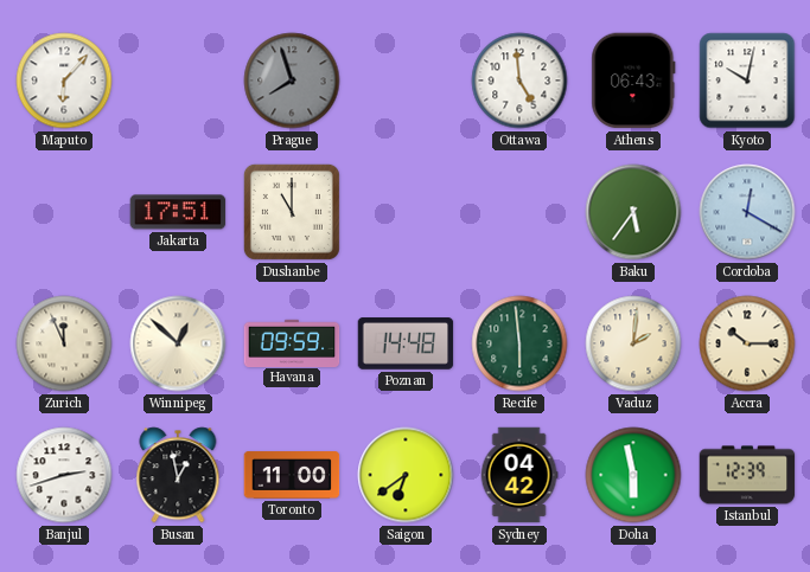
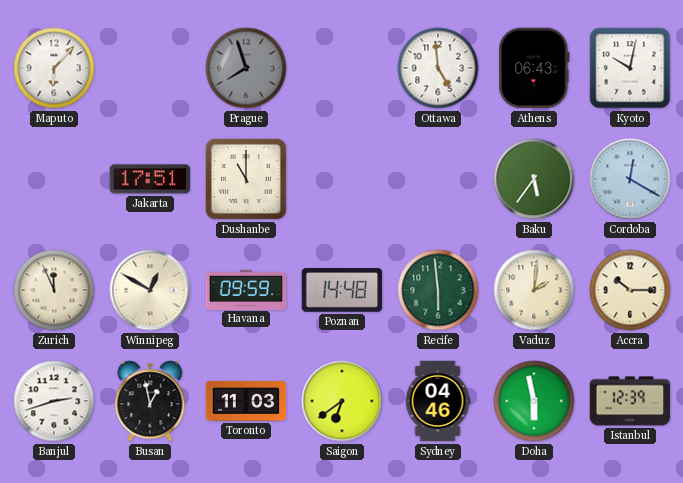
Winnipeg: 12:52 -> 12:50
Toronto: 11:00 -> 11:03
Sydney: 04:42 -> 04:46
